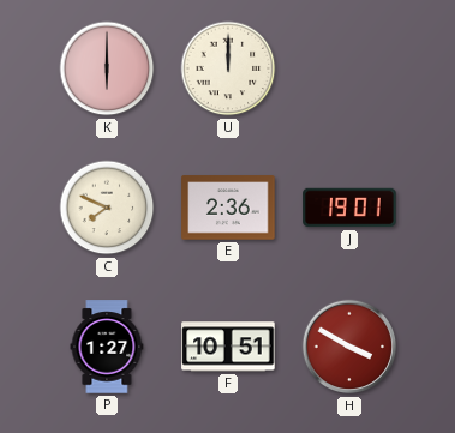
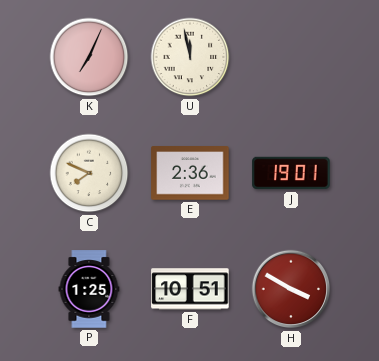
K: 6:00 -> 7:04
U: 12:00 -> 11:58
P: 1:27 -> 1:25
